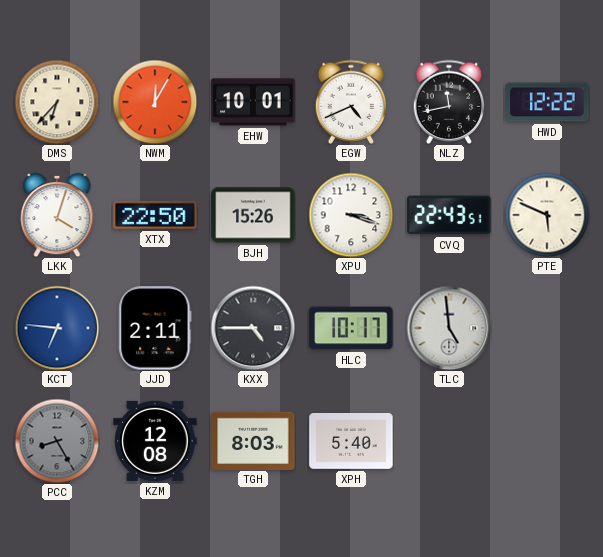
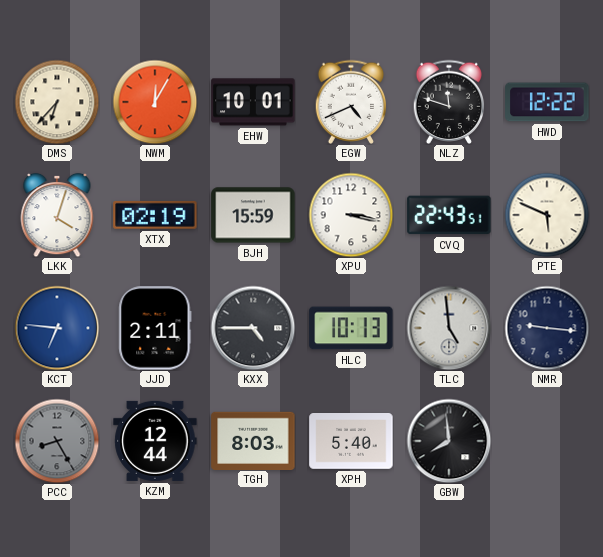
NLZ: 11:43 -> 11:48
XTX: 22:50 -> 02:19
BJH: 15:26 -> 15:59
XPU: 3:18 -> 3:17
HLC: 10:17 -> 10:13
NMR: none -> 9:16
KZM: 12:08 -> 12:44
GBW: none -> 7:59
